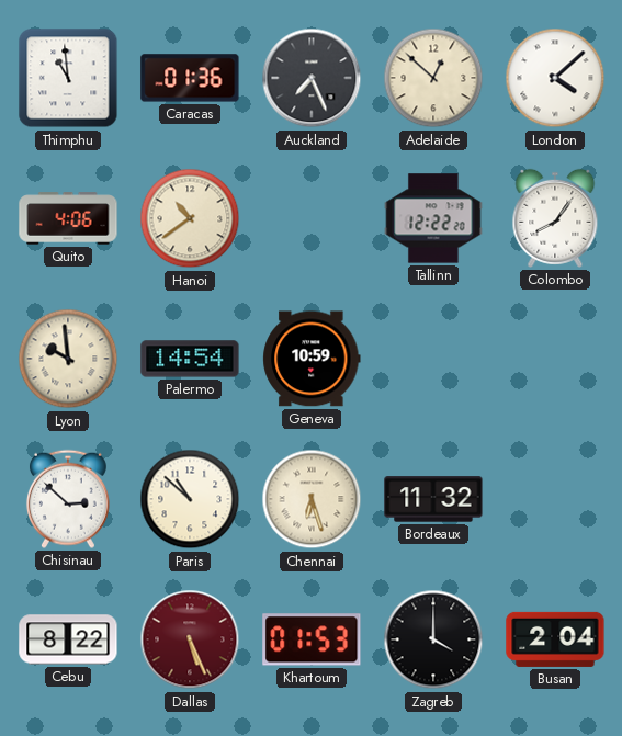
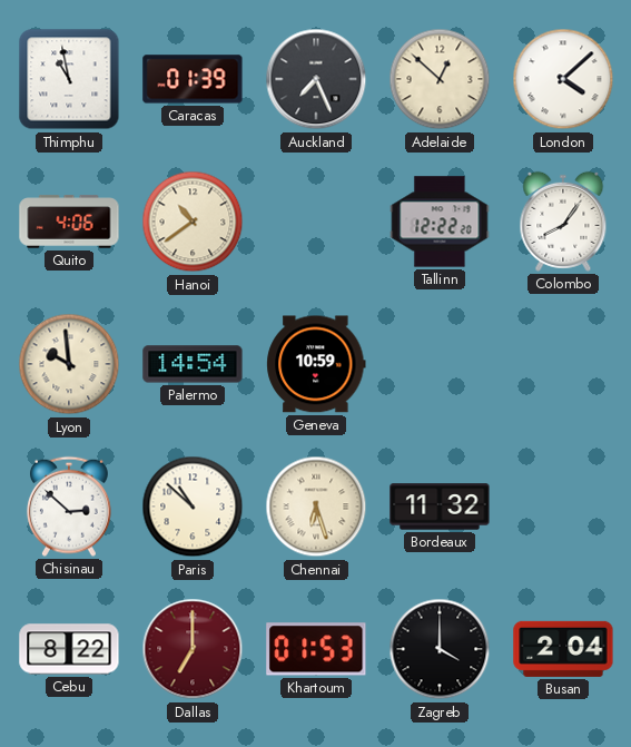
Thimphu: 10:59 -> 10:58
Caracas: 01:36 -> 01:39
Dallas: 5:26 -> 7:00
